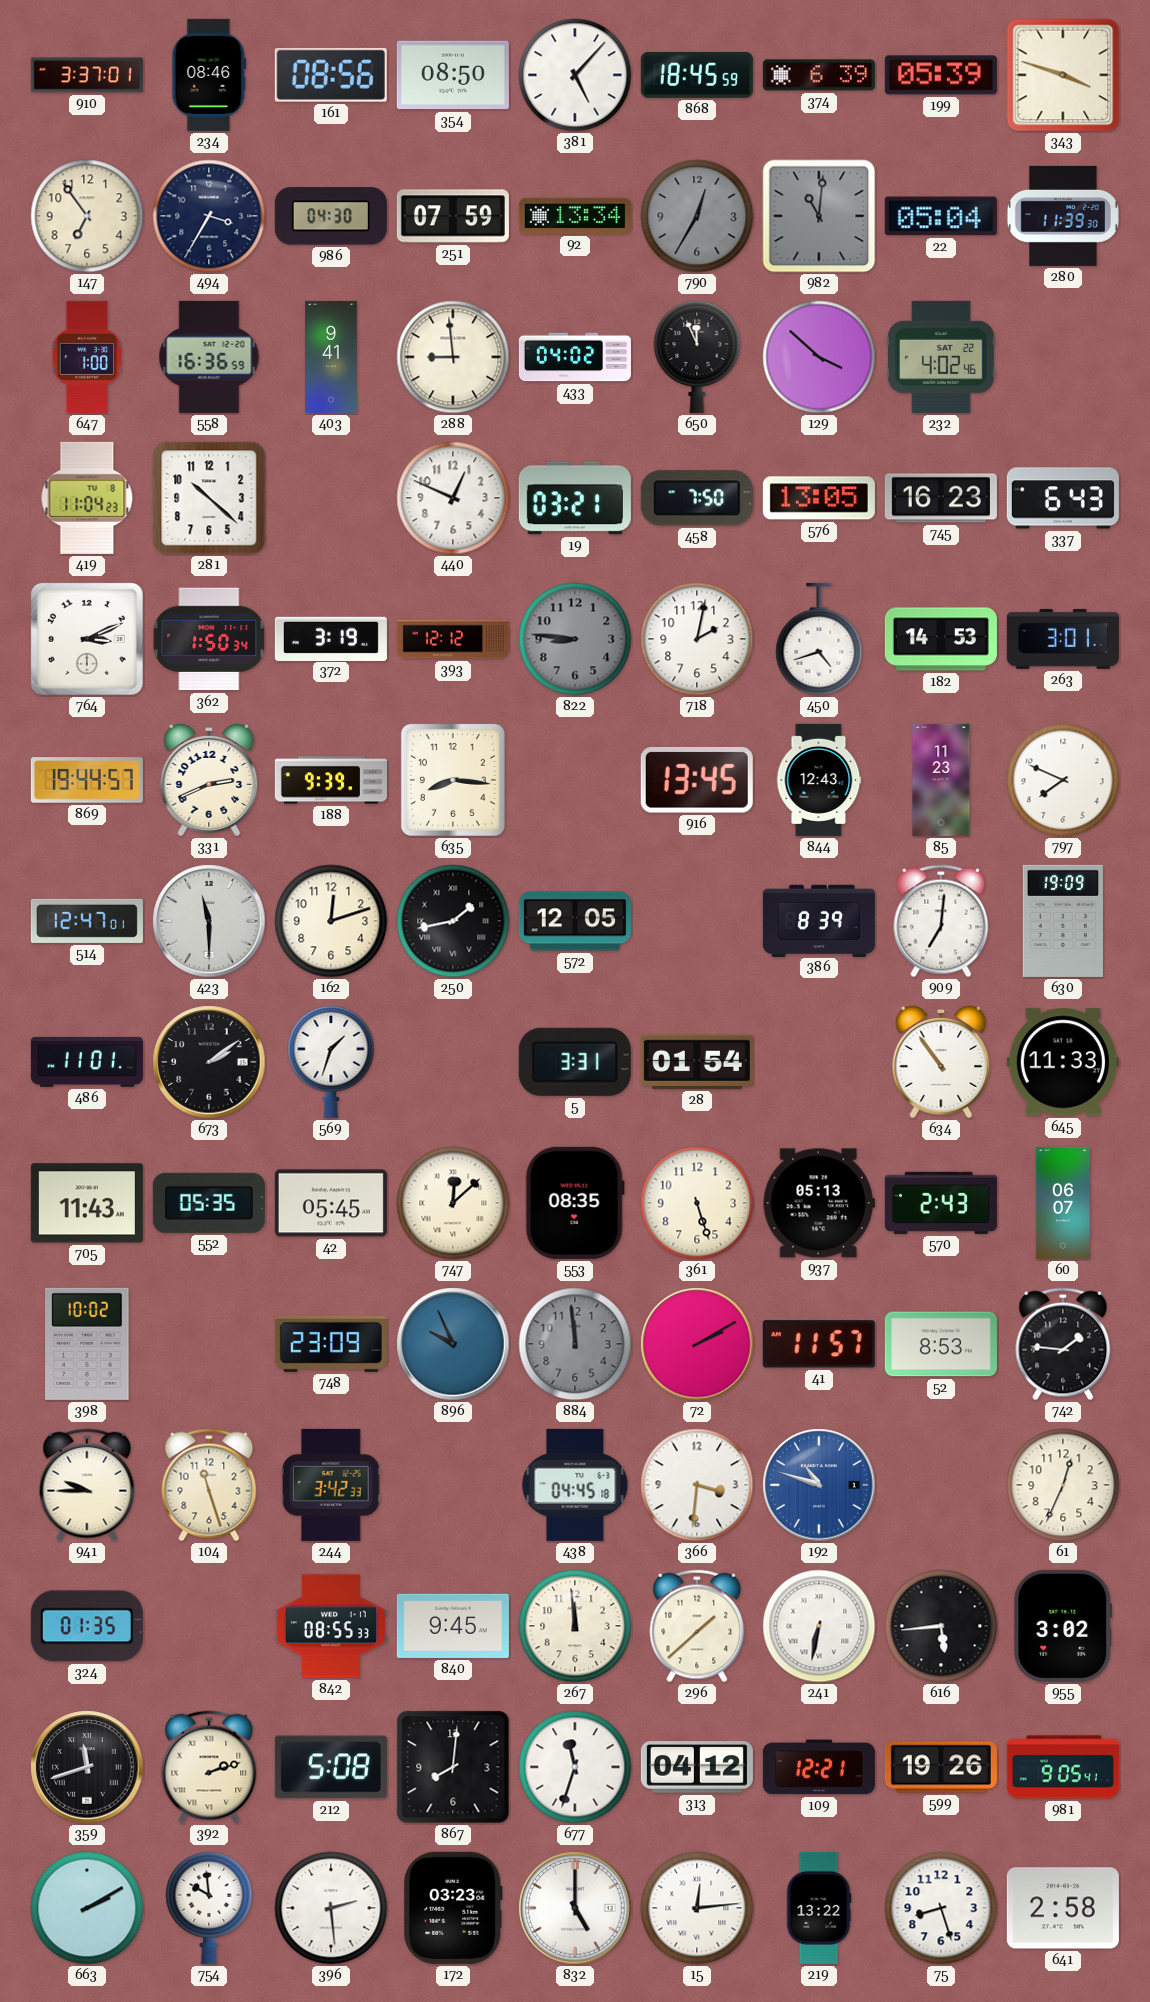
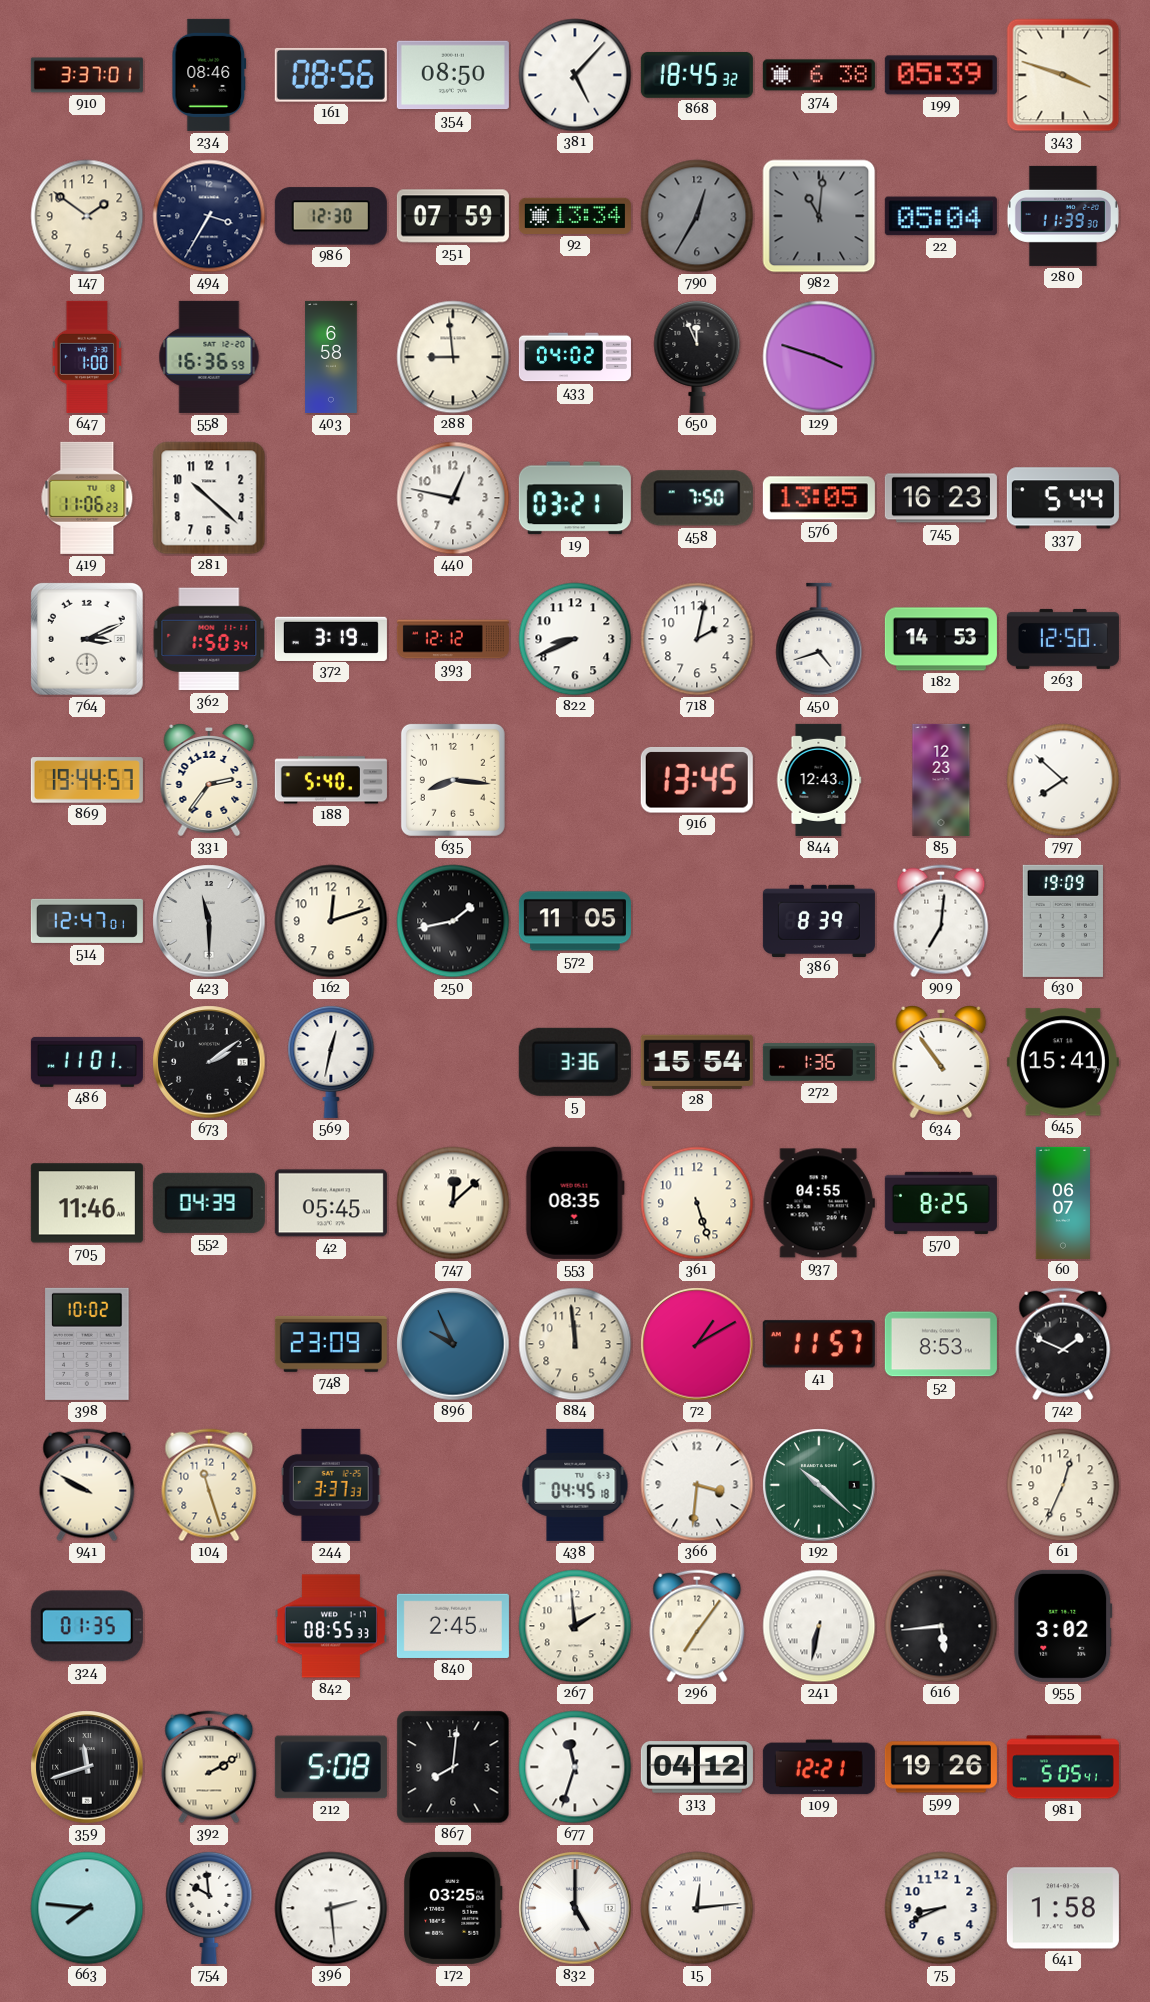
868: 18:45:59 -> 18:45:32
374: 6:39 -> 6:38
147: 6:54 -> 1:51
986: 04:30 -> 12:30
403: 9:41 -> 6:58
129: 3:52 -> 3:48
232: 4:02 -> none
419: 11:04 -> 11:06
440: 12:49 -> 12:47
337: 6:43 -> 5:44
822: 8:46 -> 8:41
822 dial: grey -> white
263: 3:01 -> 12:50
331: 2:41 -> 2:36
188: 9:39 -> 5:40
85: 11:23 -> 12:23
797: 7:49 -> 7:52
572: 12:05 -> 11:05
569: 1:33 -> 12:32
5: 3:31 -> 3:36
28: 01:54 -> 15:54
272: none -> 1:36
645: 11:33 -> 15:41
705: 11:43 -> 11:46
552: 05:35 -> 04:39
937: 05:13 -> 04:55
570: 2:43 -> 8:25
884 dial: grey -> cream
72: 2:10 -> 1:10
742: 1:46 -> 1:49
941: 9:45 -> 9:50
244: 3:42 -> 3:37
192: 10:48 -> 10:22
192 dial: blue -> green
840: 9:45 -> 2:45
267: 11:59 -> 1:59
296: 1:38 -> 7:06
392: 2:12 -> 2:10
981: 9:05 -> 5:05
663: 2:10 -> 7:46
172: 03:23 -> 03:25
219: 13:22 -> none
75: 8:27 -> 8:41
641: 2:58 -> 1:58
